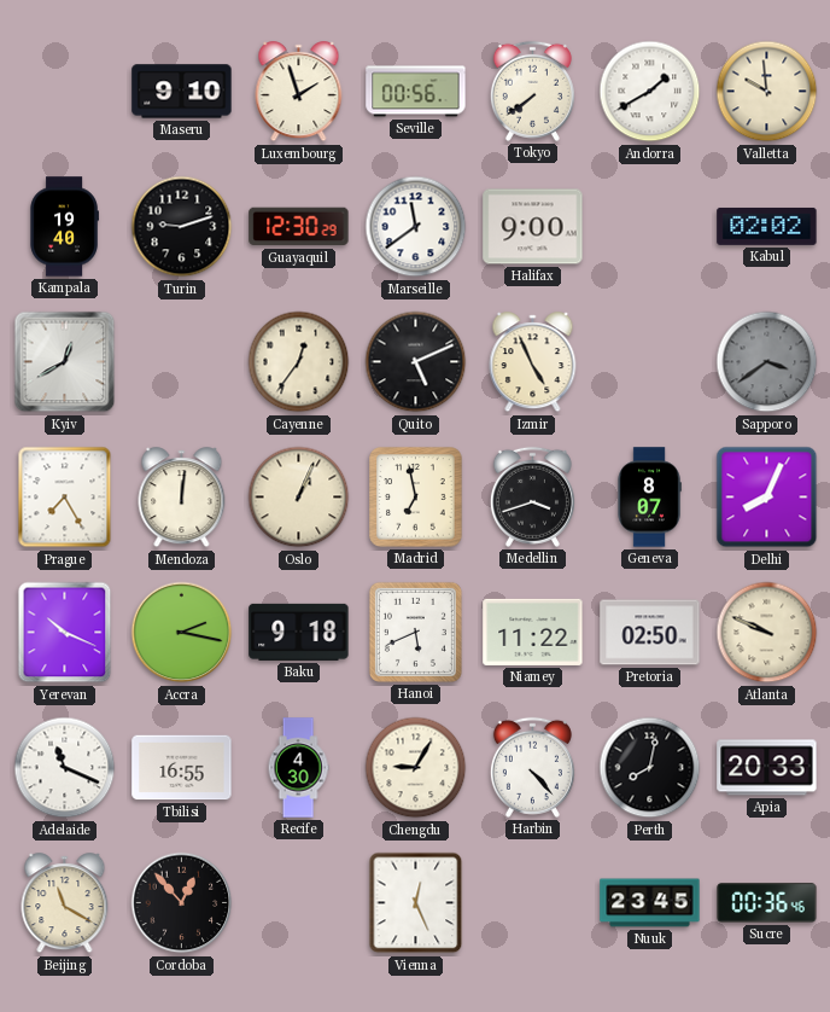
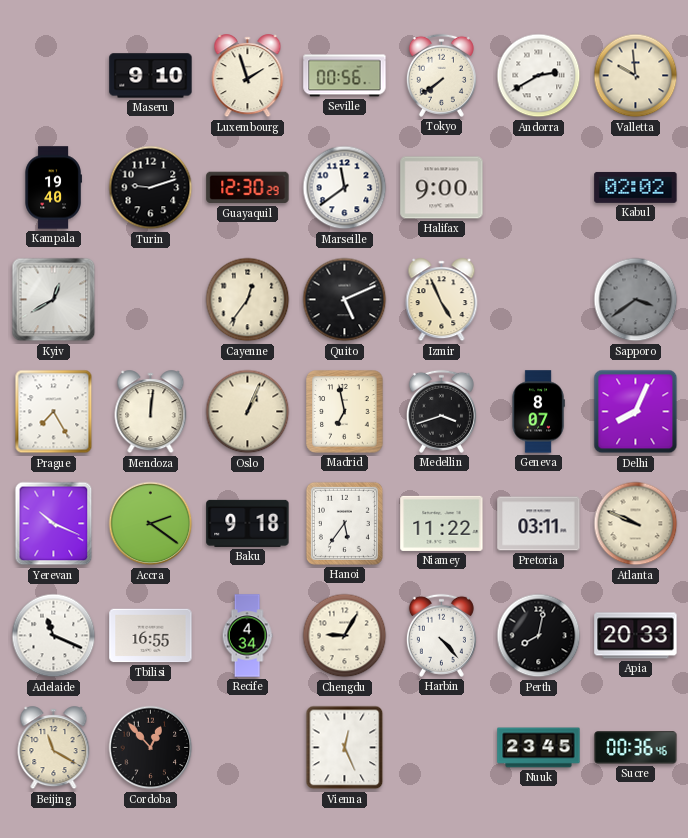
Andorra: 1:40 -> 2:40
Accra: 2:17 -> 2:21
Hanoi: 5:41 -> 5:36
Pretoria: 02:50 -> 03:11
Recife: 4:30 -> 4:34
